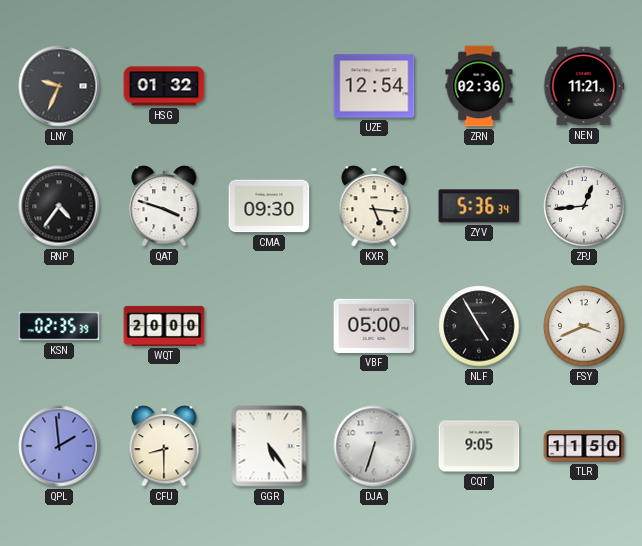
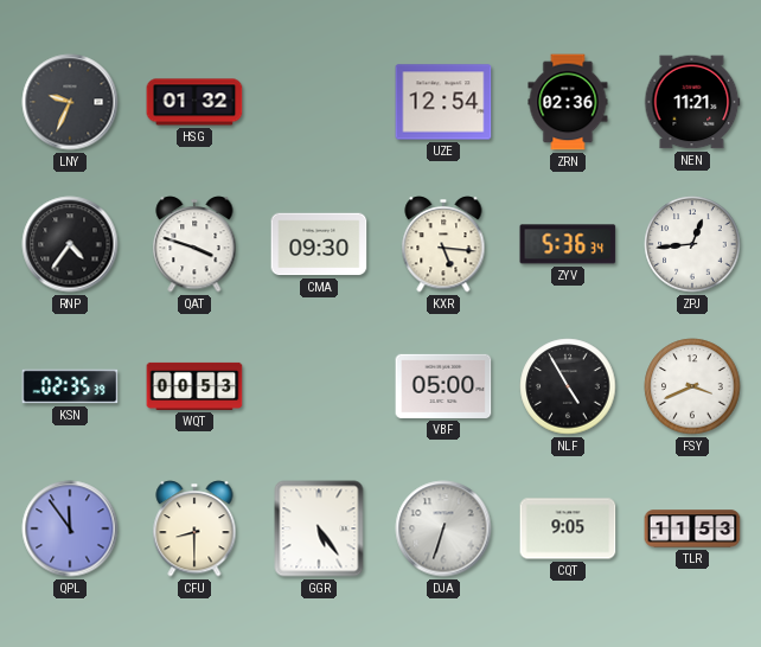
WQT: 20:00 -> 00:53
QPL: 1:59 -> 11:54
TLR: 11:50 -> 11:53
